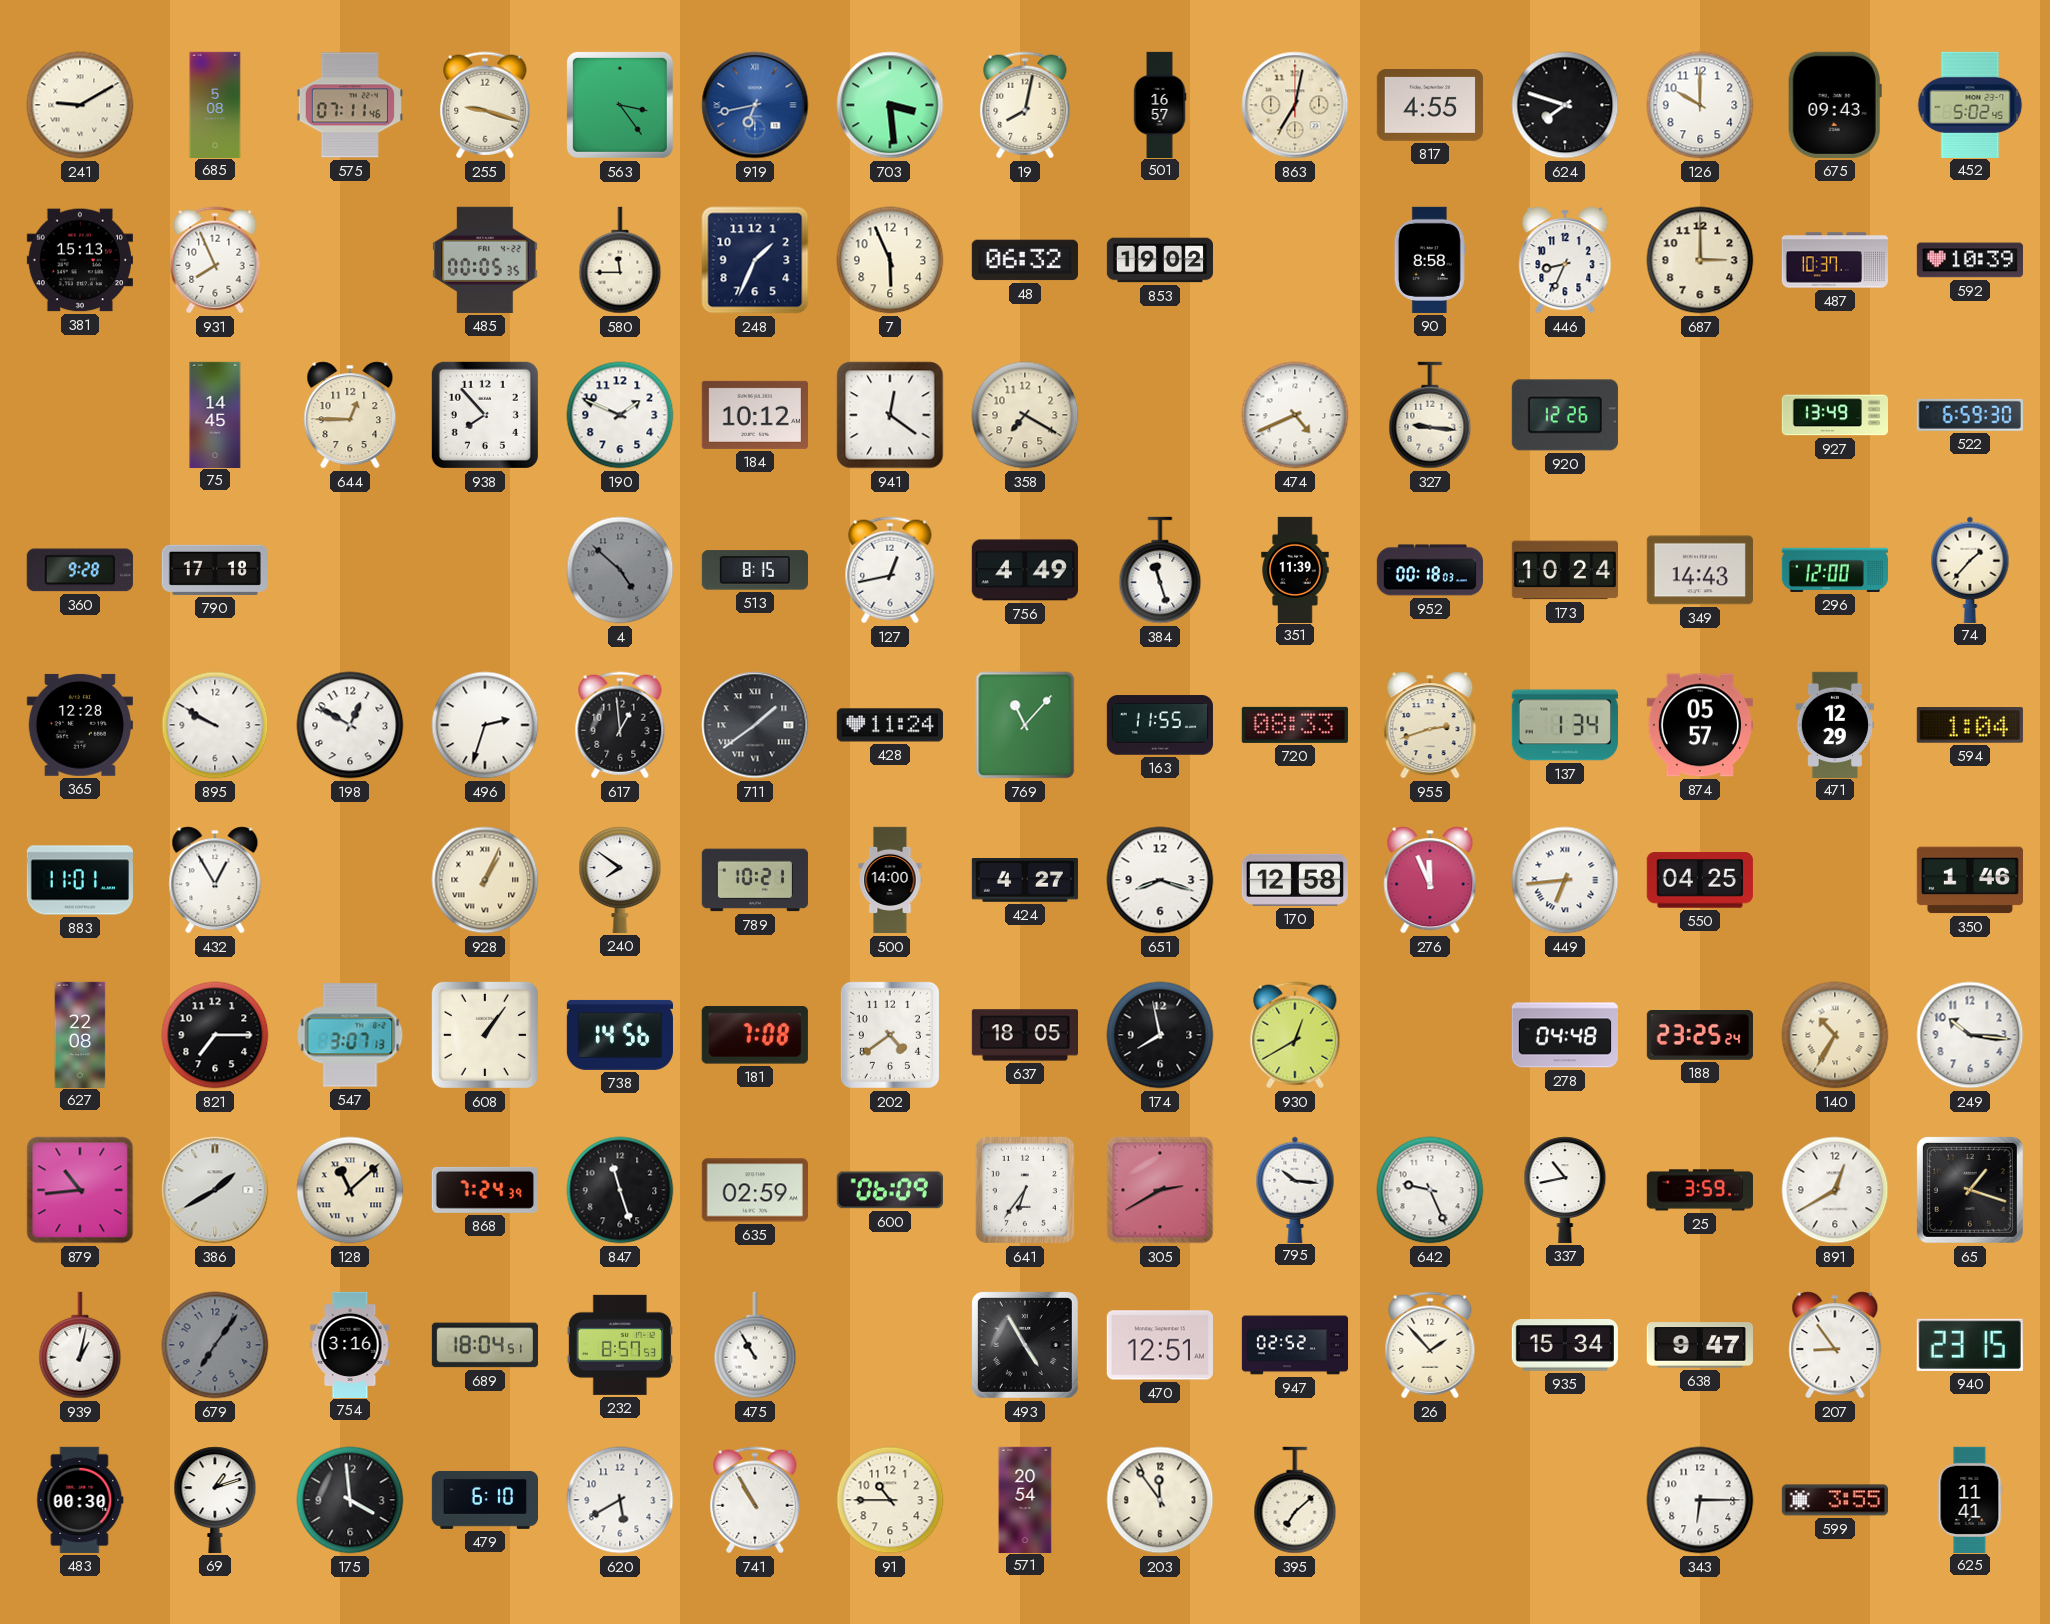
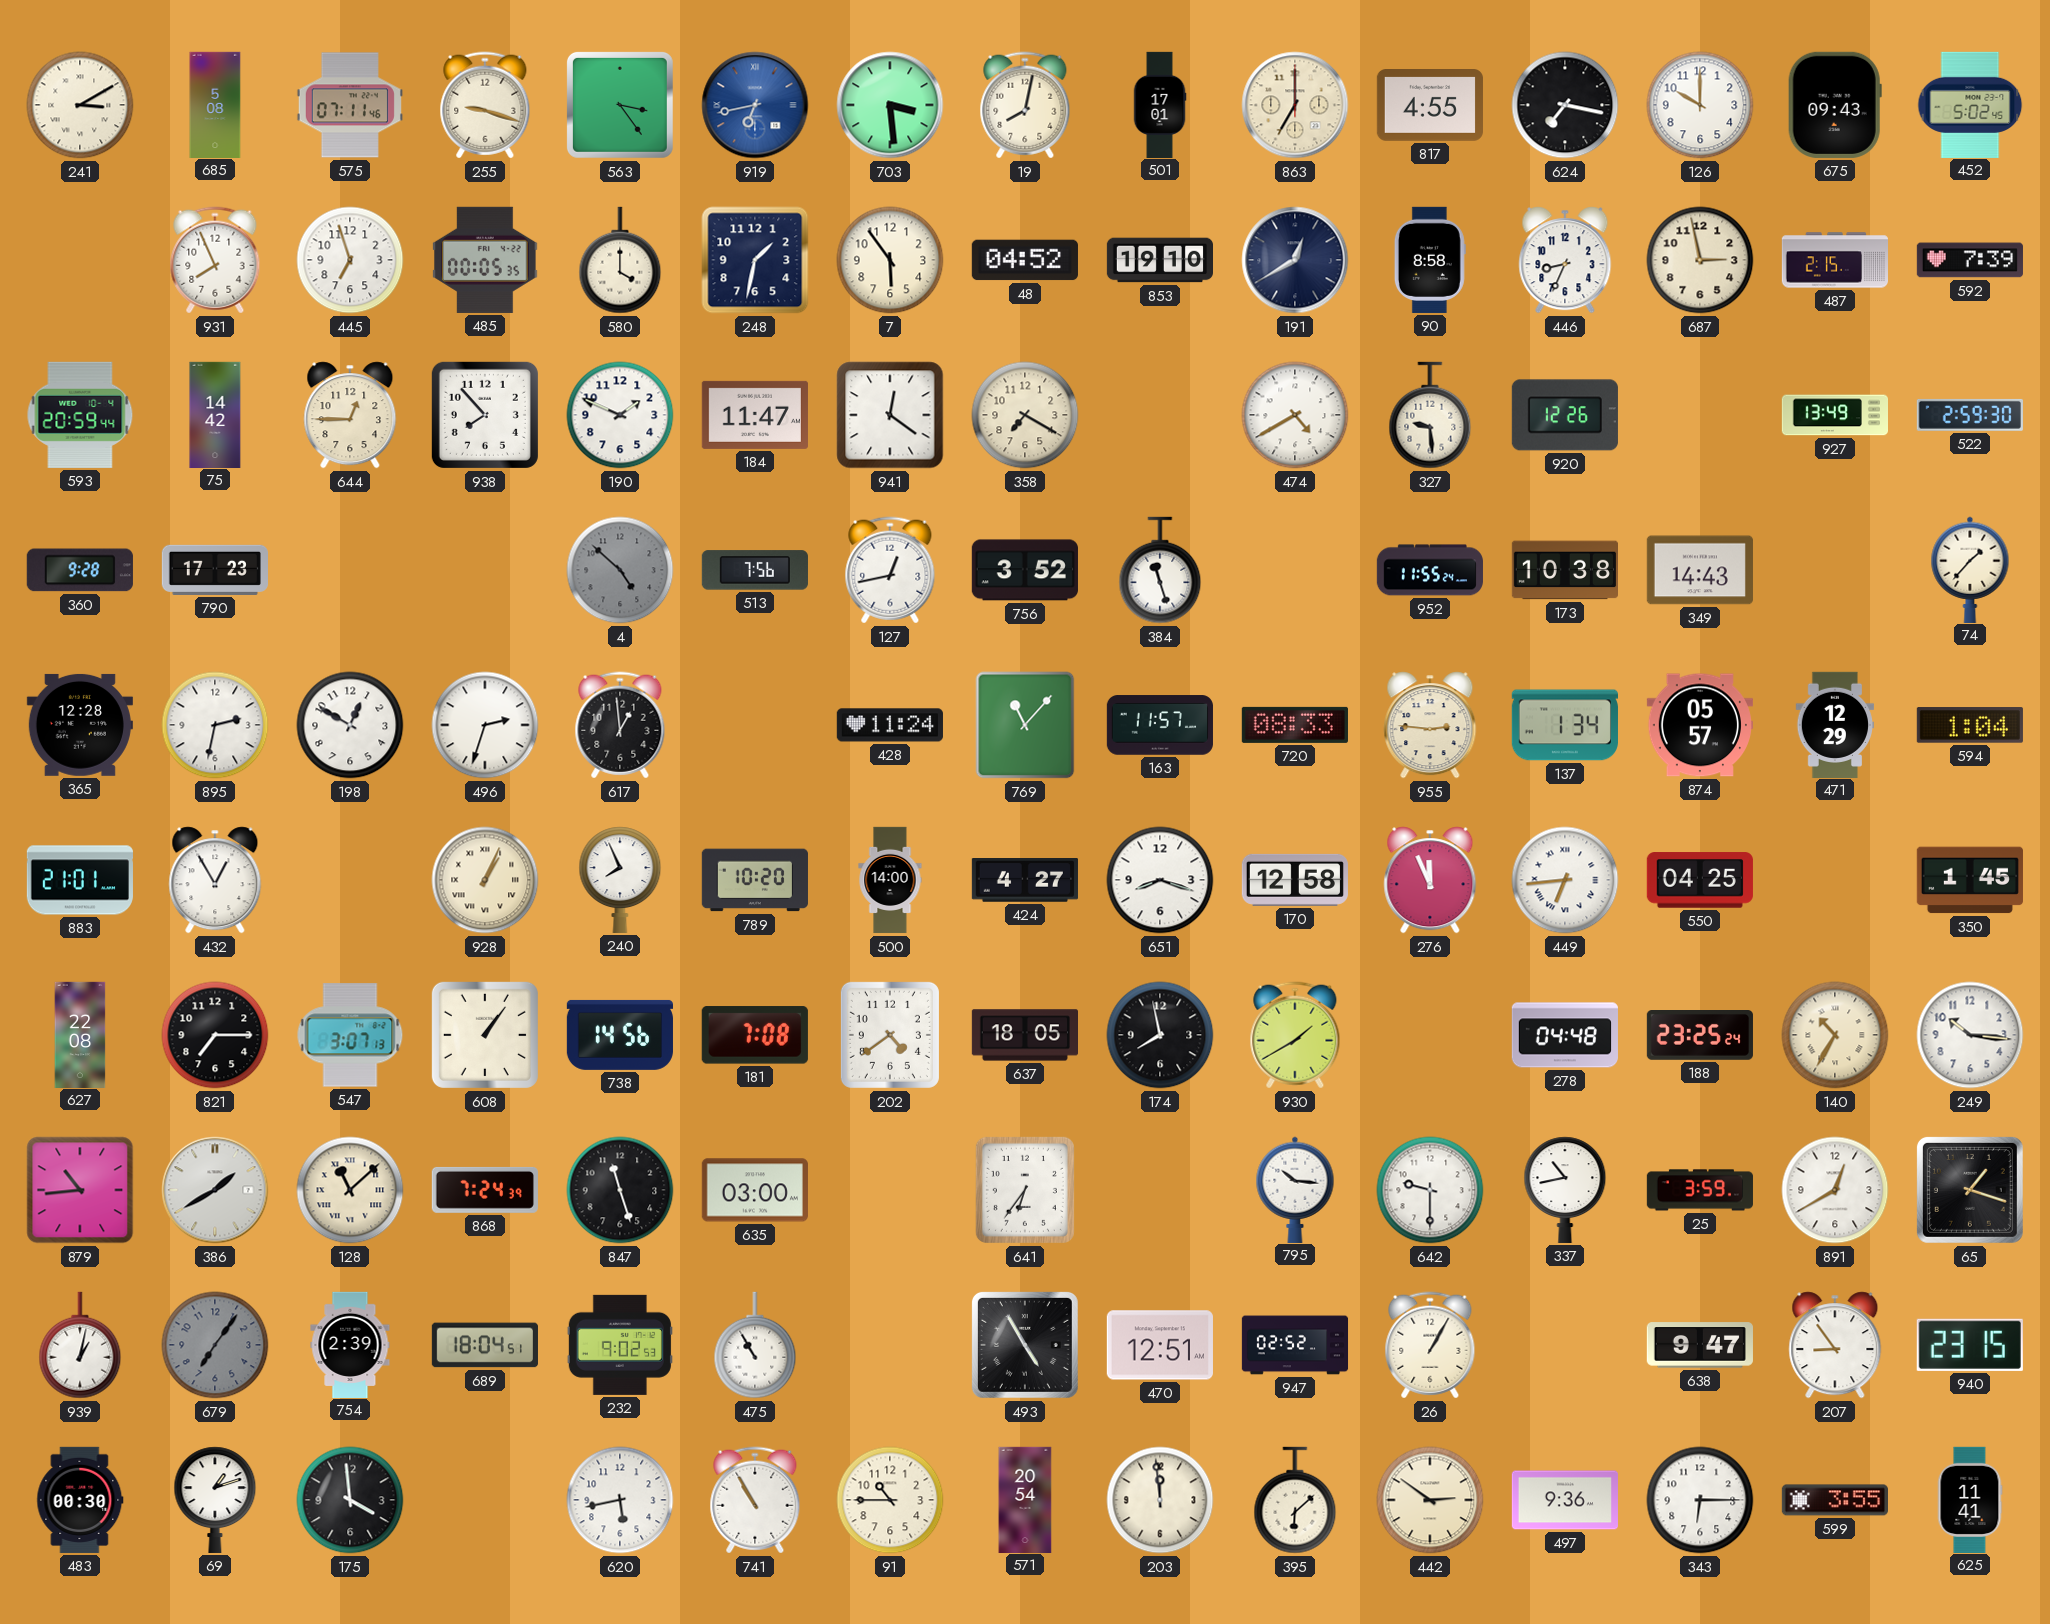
241: 9:10 -> 3:10
501: 16:57 -> 17:01
863: 7:02 -> 7:00
624: 7:48 -> 7:17
381: 15:13 -> none
445: none -> 6:57
580: 11:45 -> 4:00
248: 1:34 -> 1:32
7: 5:56 -> 5:54
48: 06:32 -> 04:52
853: 19:02 -> 19:10
191: none -> 12:40
687: 3:00 -> 2:58
487: 10:37 -> 2:15
592: 10:39 -> 7:39
593: none -> 20:59
75: 14:45 -> 14:42
184: 10:12 -> 11:47
474: 4:41 -> 4:40
327: 9:16 -> 9:29
522: 6:59 -> 2:59
790: 17:18 -> 17:23
513: 8:15 -> 7:56
756: 4:49 -> 3:52
351: 11:39 -> none
952: 00:18 -> 11:55
173: 10:24 -> 10:38
296: 12:00 -> none
895: 9:50 -> 2:32
711: 1:39 -> none
163: 11:55 -> 11:57
955: 2:42 -> 2:46
883: 11:01 -> 21:01
240: 7:51 -> 7:56
789: 10:21 -> 10:20
350: 1:46 -> 1:45
930: 12:40 -> 1:40
635: 02:59 -> 03:00
600: 06:09 -> none
305: 2:40 -> none
642: 9:26 -> 9:30
754: 3:16 -> 2:39
232: 8:57 -> 9:02
26: 1:53 -> 1:05
935: 15:34 -> none
479: 6:10 -> none
620: 5:40 -> 5:43
203: 11:54 -> 11:59
395: 7:08 -> 6:08
442: none -> 2:51
497: none -> 9:36
